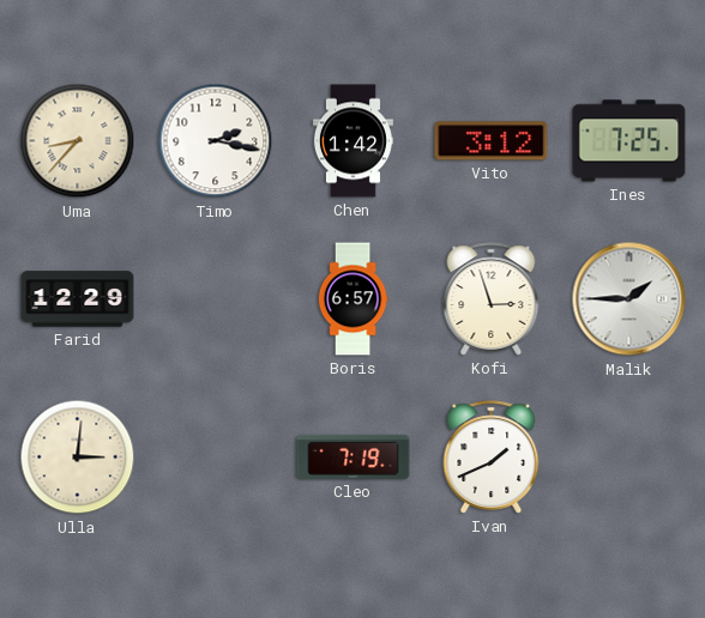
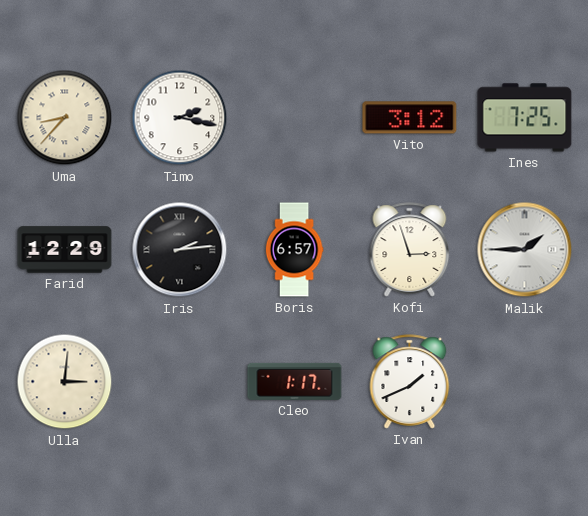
Chen: 1:42 -> none
Iris: none -> 2:14
Cleo: 7:19 -> 1:17
